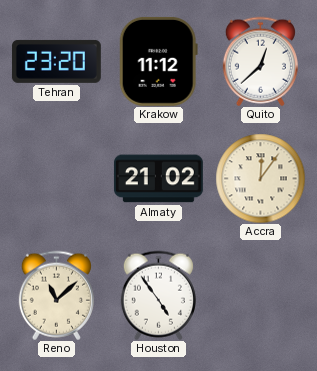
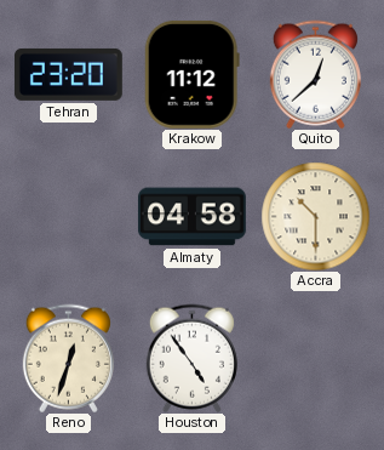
Almaty: 21:02 -> 04:58
Accra: 12:06 -> 10:30
Reno: 11:08 -> 12:33
